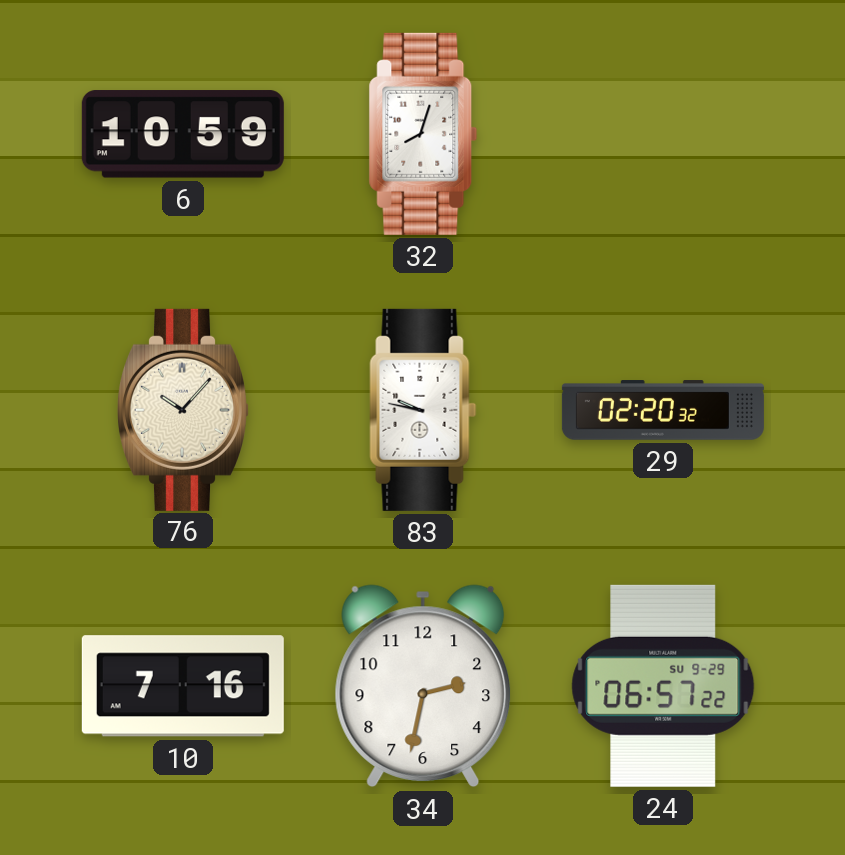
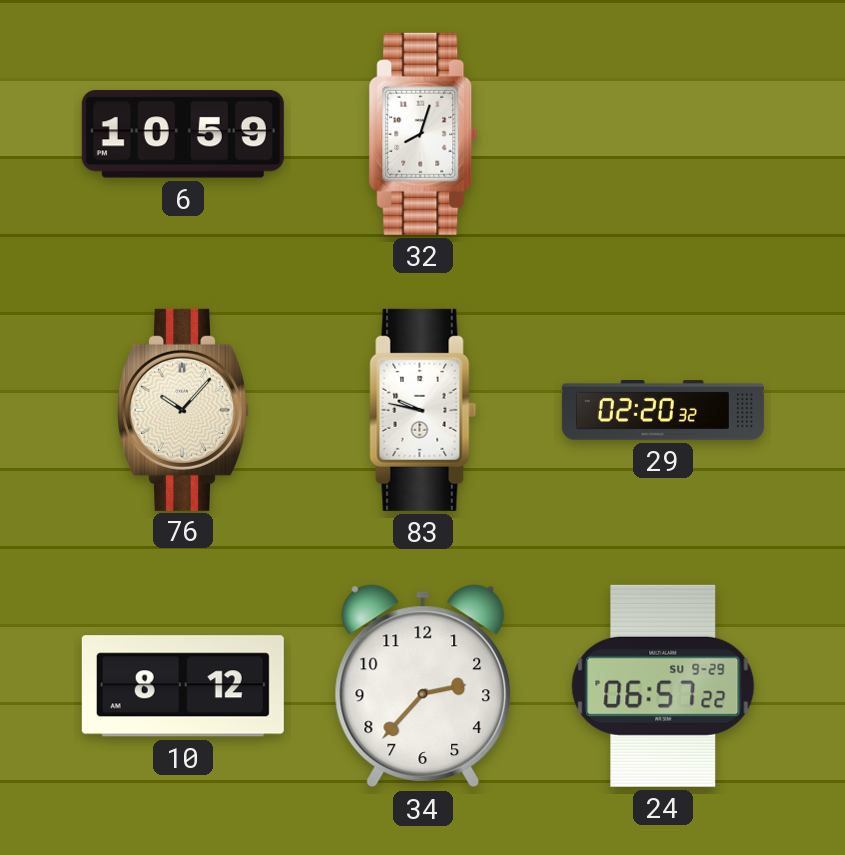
10: 7:16 -> 8:12
34: 2:32 -> 2:37
